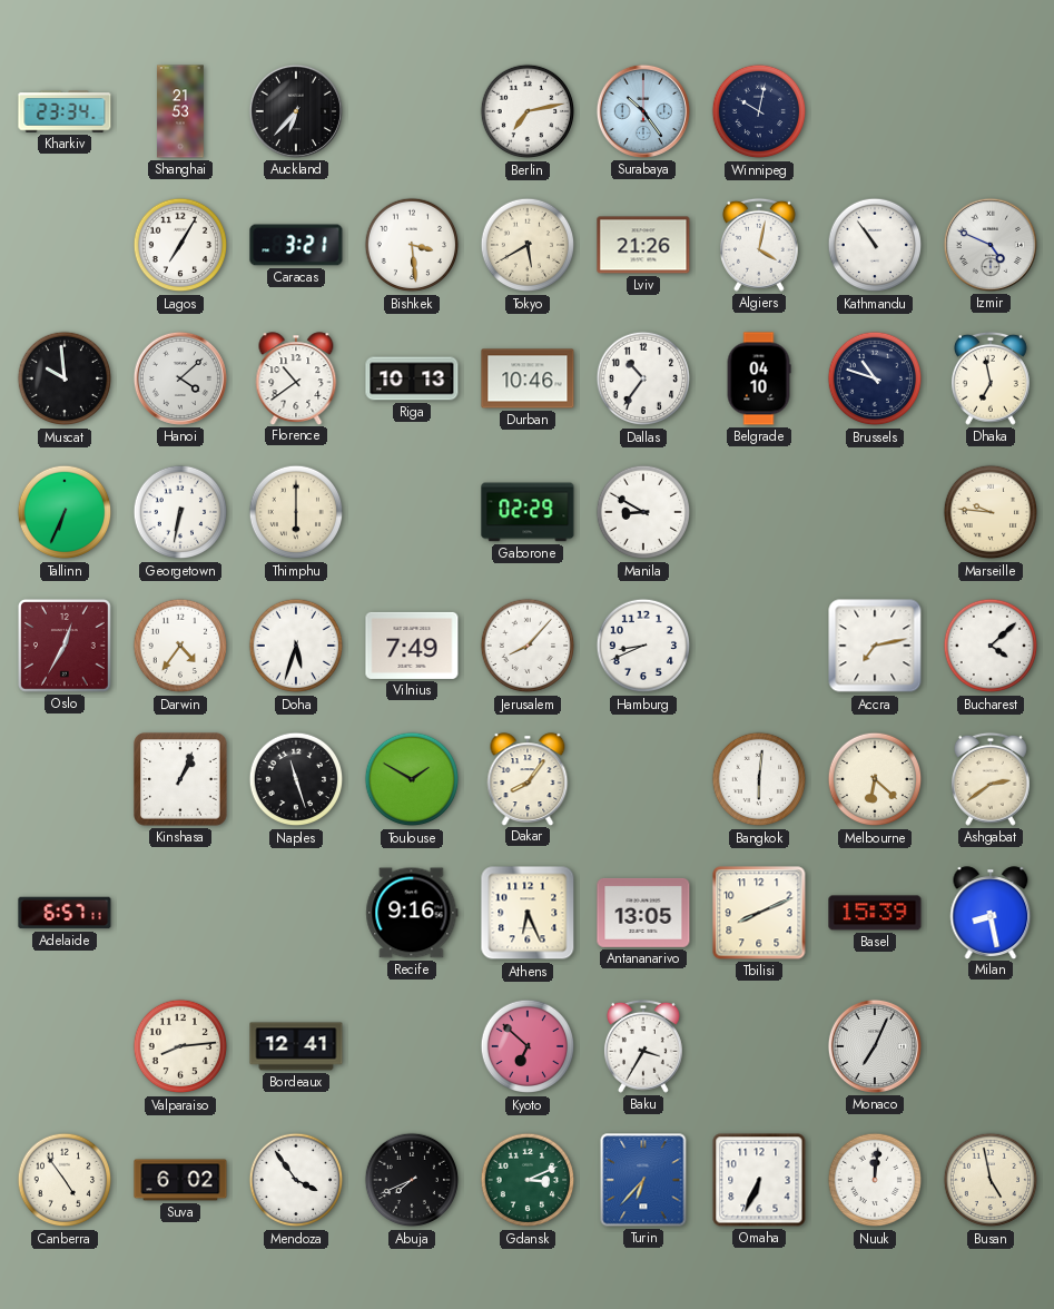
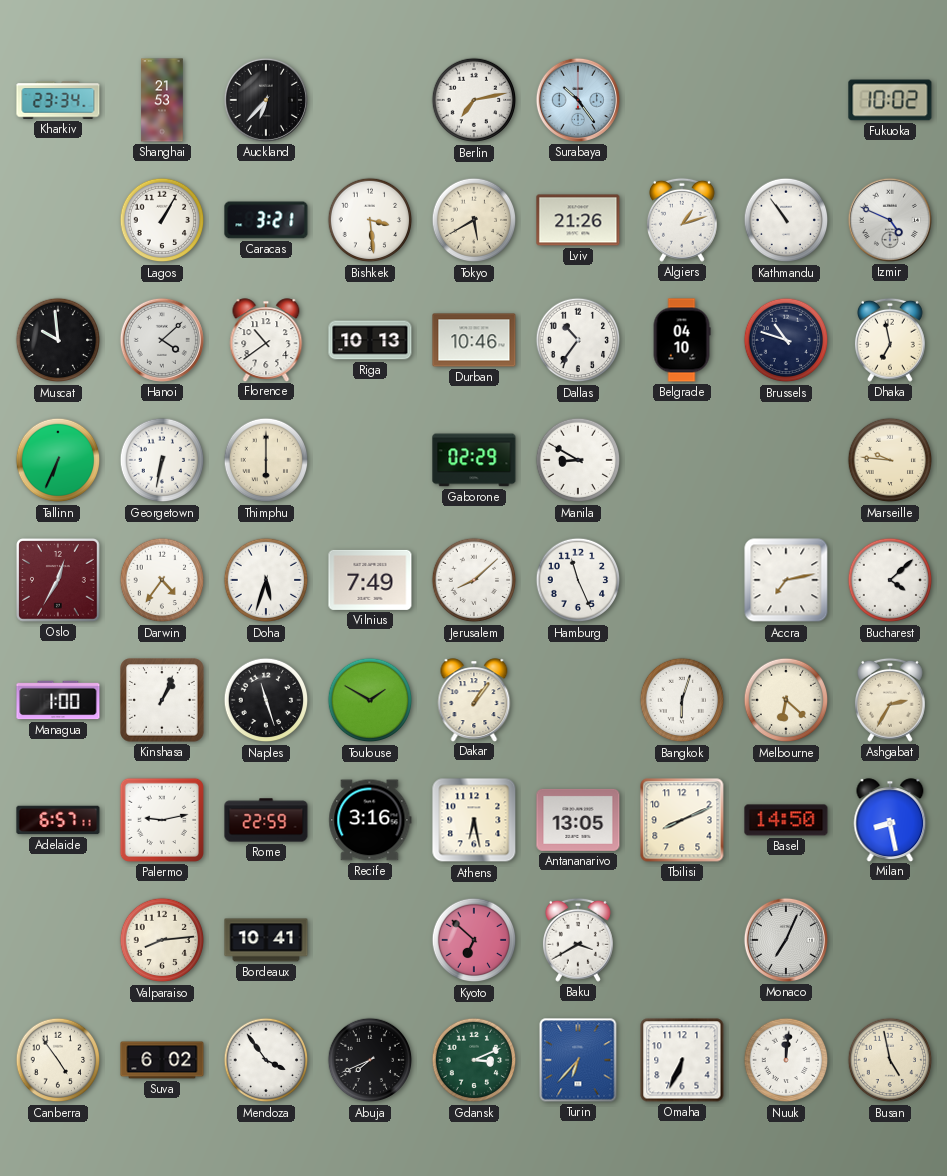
Winnipeg: 10:02 -> none
Fukuoka: none -> 10:02
Lagos: 7:05 -> 1:05
Algiers: 4:02 -> 1:12
Jerusalem: 8:07 -> 8:08
Hamburg: 8:41 -> 11:26
Managua: none -> 1:00
Dakar: 8:06 -> 1:06
Bangkok: 6:01 -> 6:03
Ashgabat: 2:39 -> 2:35
Palermo: none -> 9:13
Rome: none -> 22:59
Recife: 9:16 -> 3:16
Athens: 6:26 -> 6:28
Basel: 15:39 -> 14:50
Bordeaux: 12:41 -> 10:41
Baku: 3:35 -> 3:40
